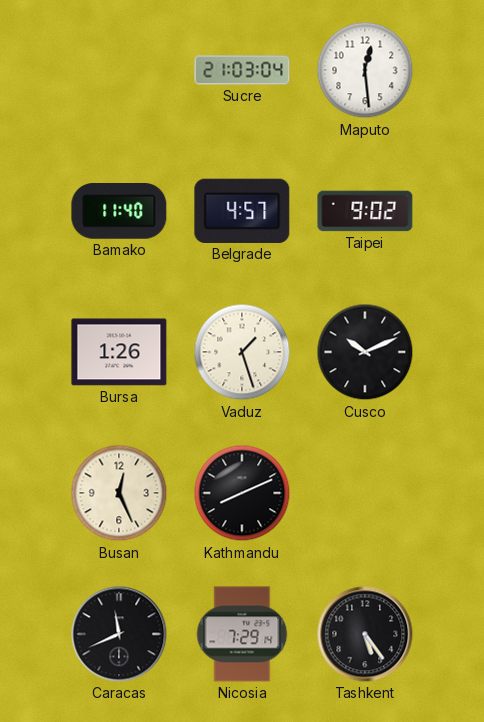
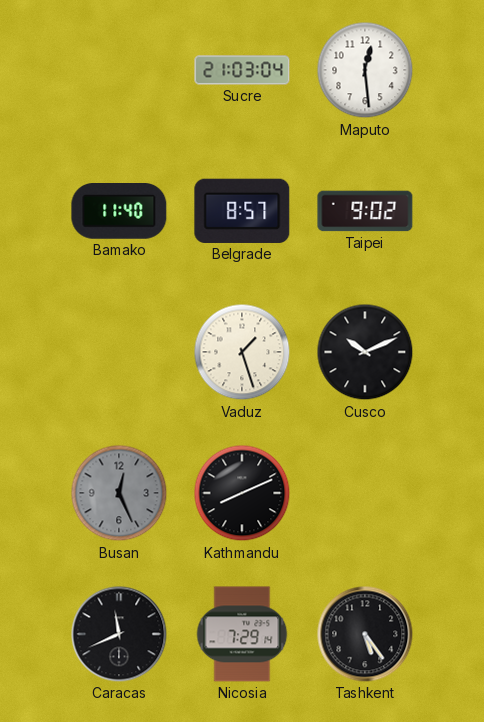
Belgrade: 4:57 -> 8:57
Bursa: 1:26 -> none
Busan dial: cream -> grey
